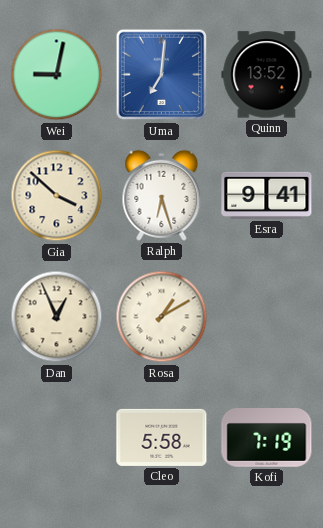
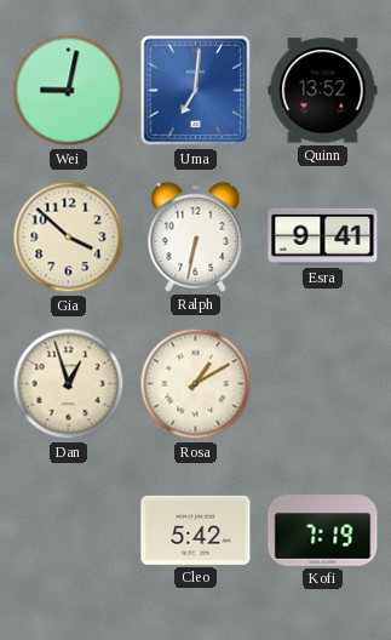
Ralph: 6:27 -> 6:32
Dan: 12:56 -> 12:57
Cleo: 5:58 -> 5:42
